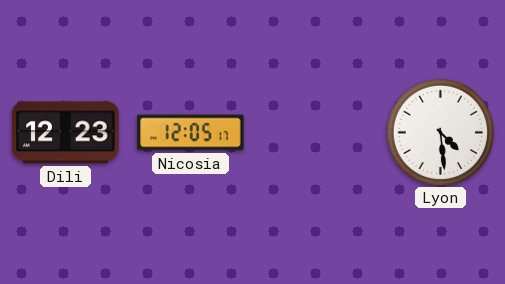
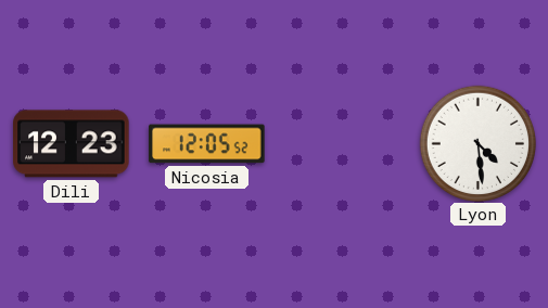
Nicosia: 12:05:17 -> 12:05:52
